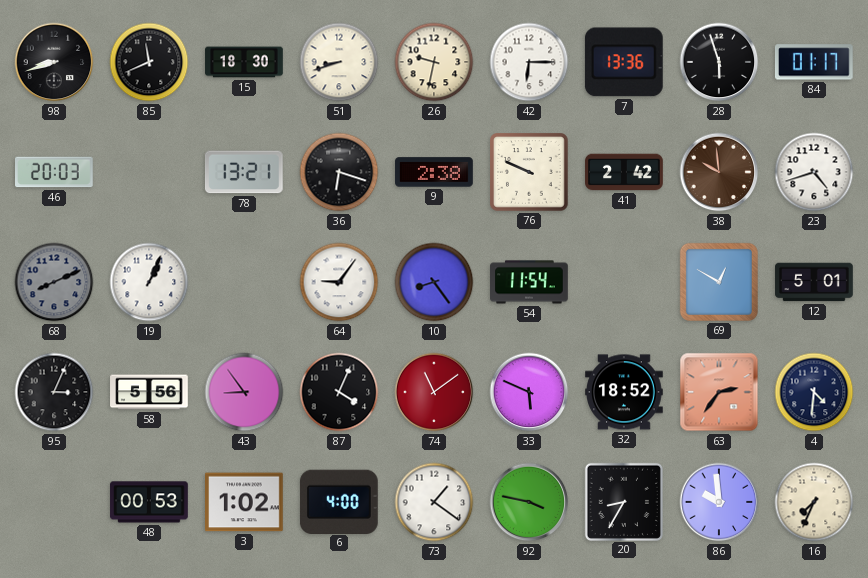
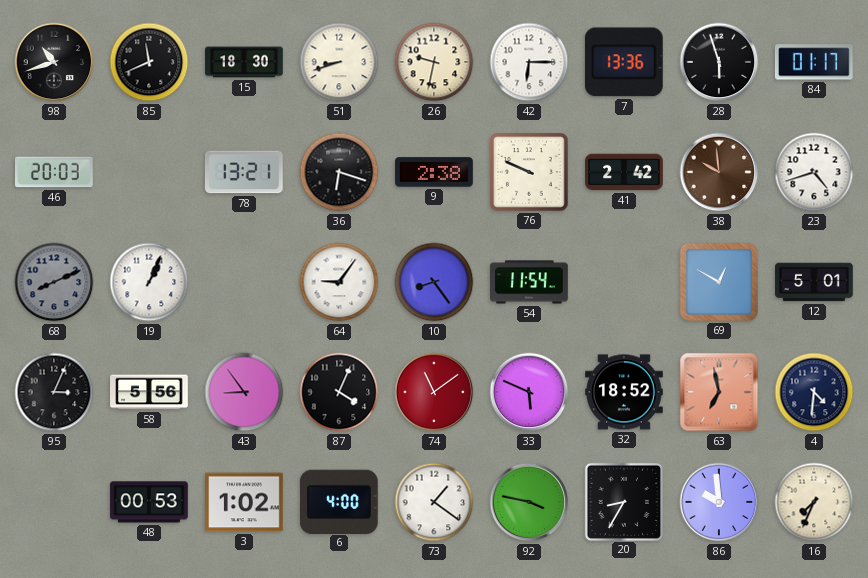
98: 8:42 -> 10:42
63: 2:36 -> 6:58
